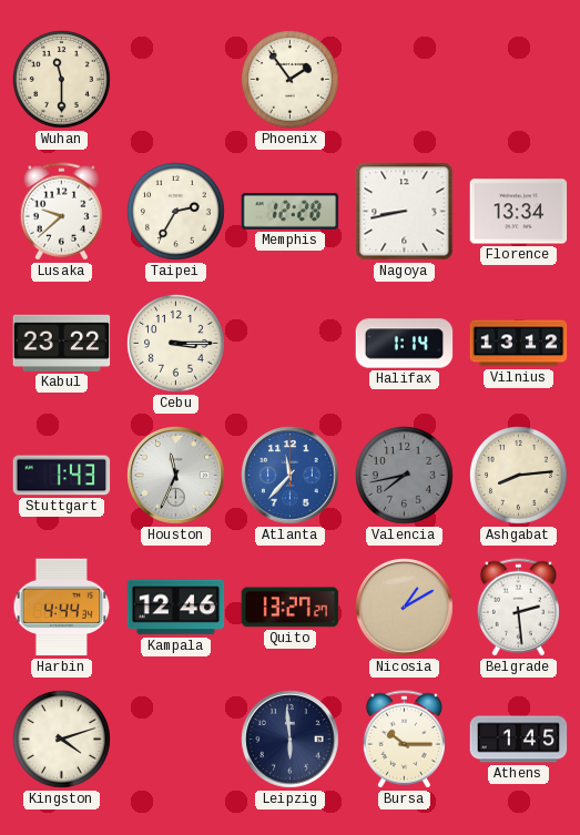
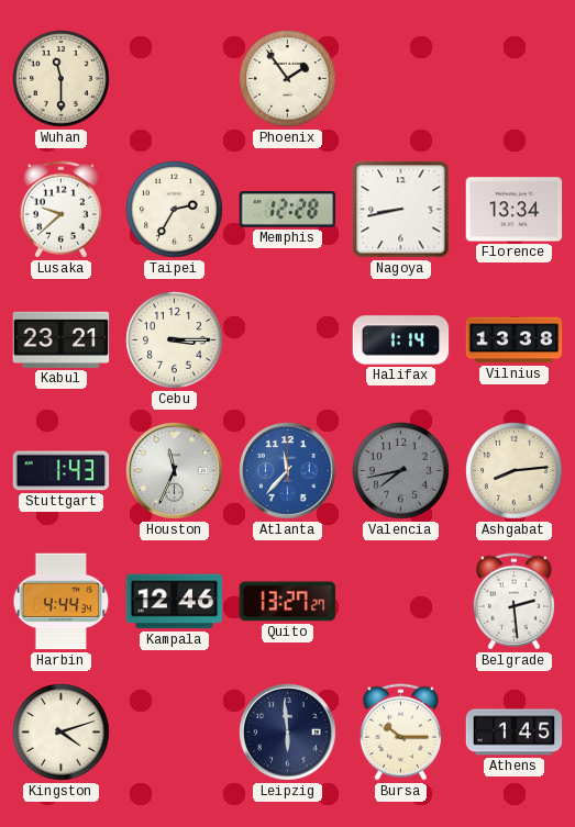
Kabul: 23:22 -> 23:21
Vilnius: 13:12 -> 13:38
Nicosia: 1:10 -> none
